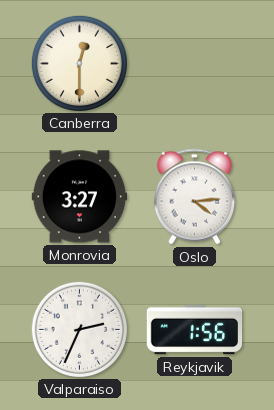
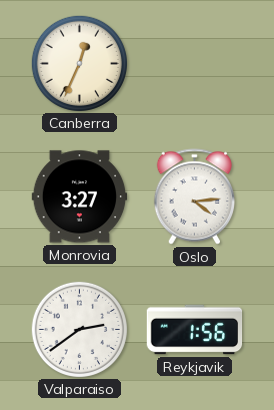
Canberra: 12:30 -> 12:34
Valparaiso: 2:34 -> 2:39
